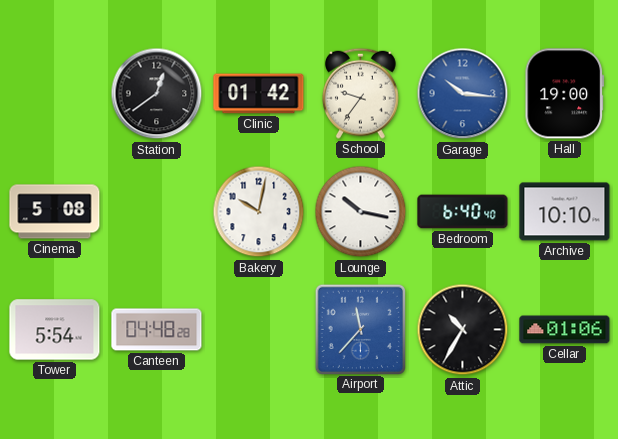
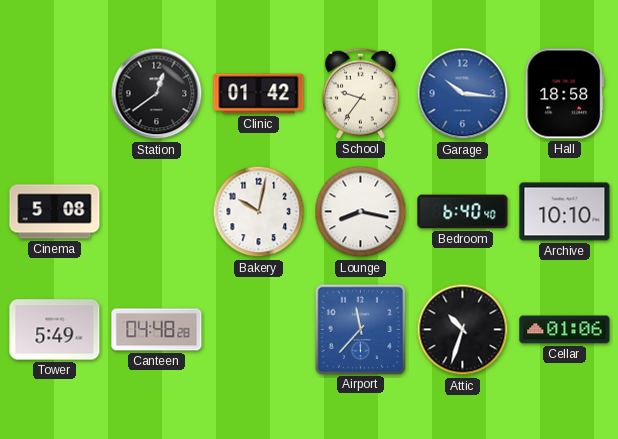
Hall: 19:00 -> 18:58
Lounge: 10:17 -> 8:17
Tower: 5:54 -> 5:49
Attic: 10:35 -> 10:33
